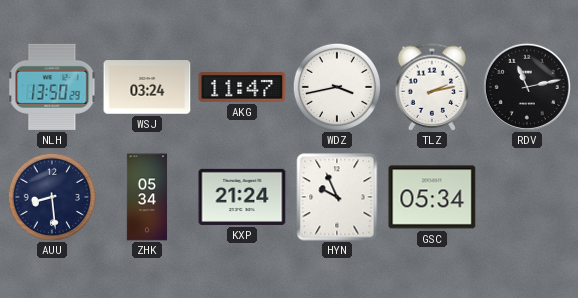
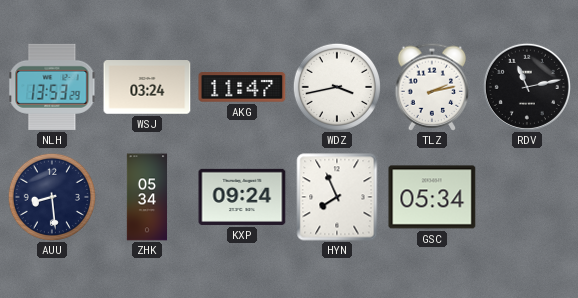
NLH: 13:50 -> 13:53
KXP: 21:24 -> 09:24
HYN: 9:56 -> 7:56
